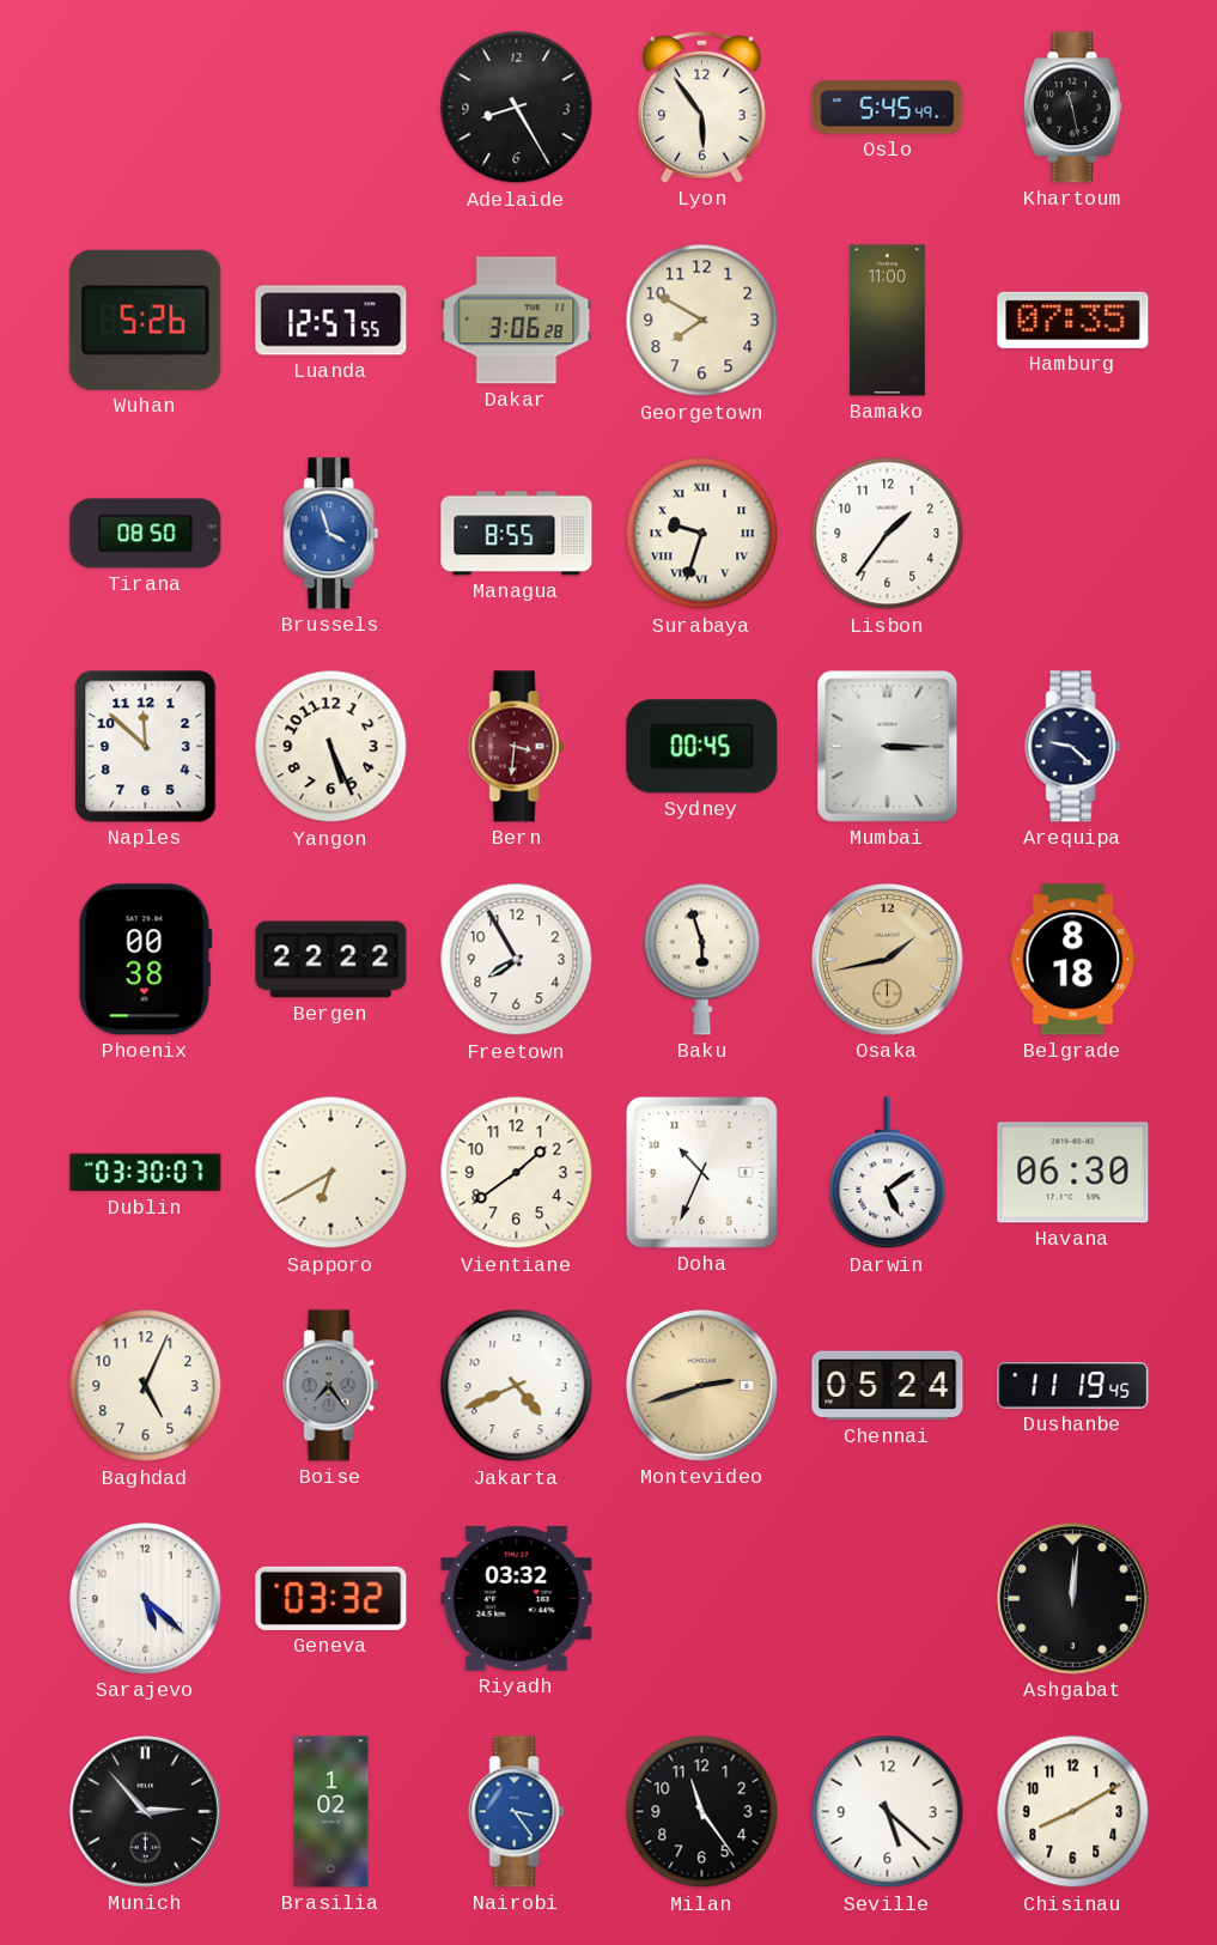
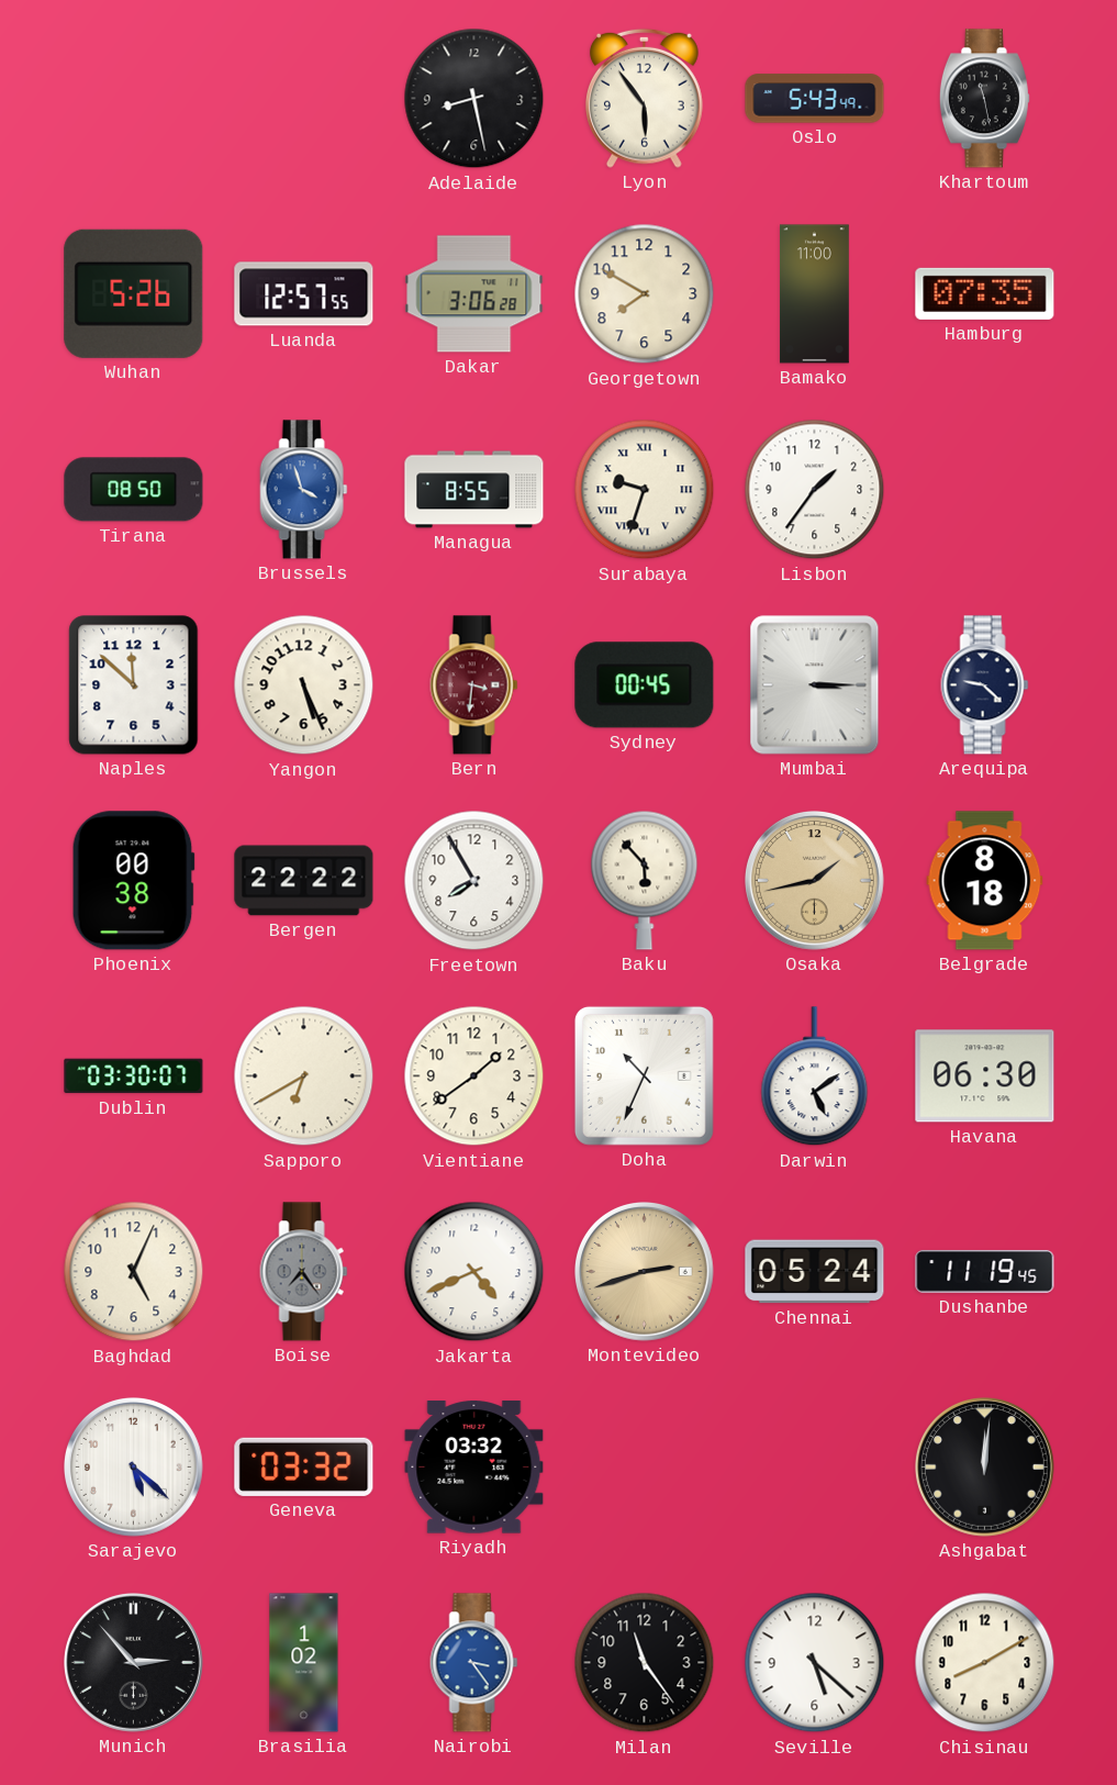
Adelaide: 8:25 -> 8:28
Oslo: 5:45 -> 5:43
Baku: 5:57 -> 5:53
